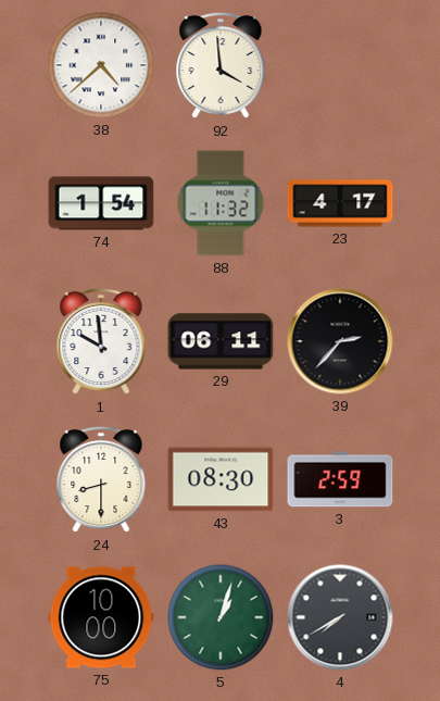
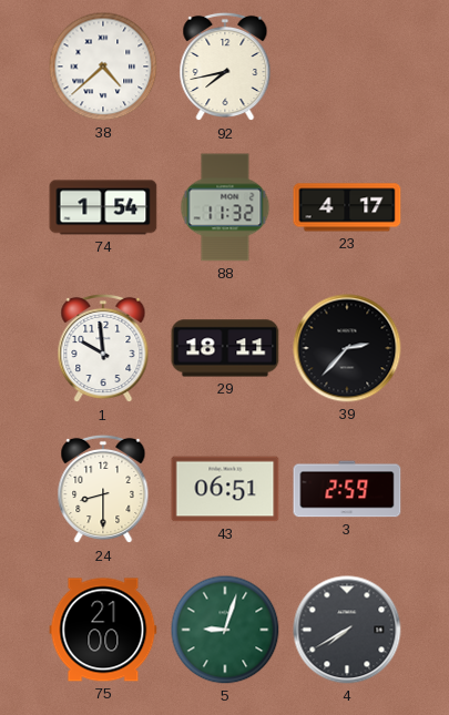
92: 3:59 -> 7:43
29: 06:11 -> 18:11
43: 08:30 -> 06:51
75: 10:00 -> 21:00
5: 1:03 -> 9:03
